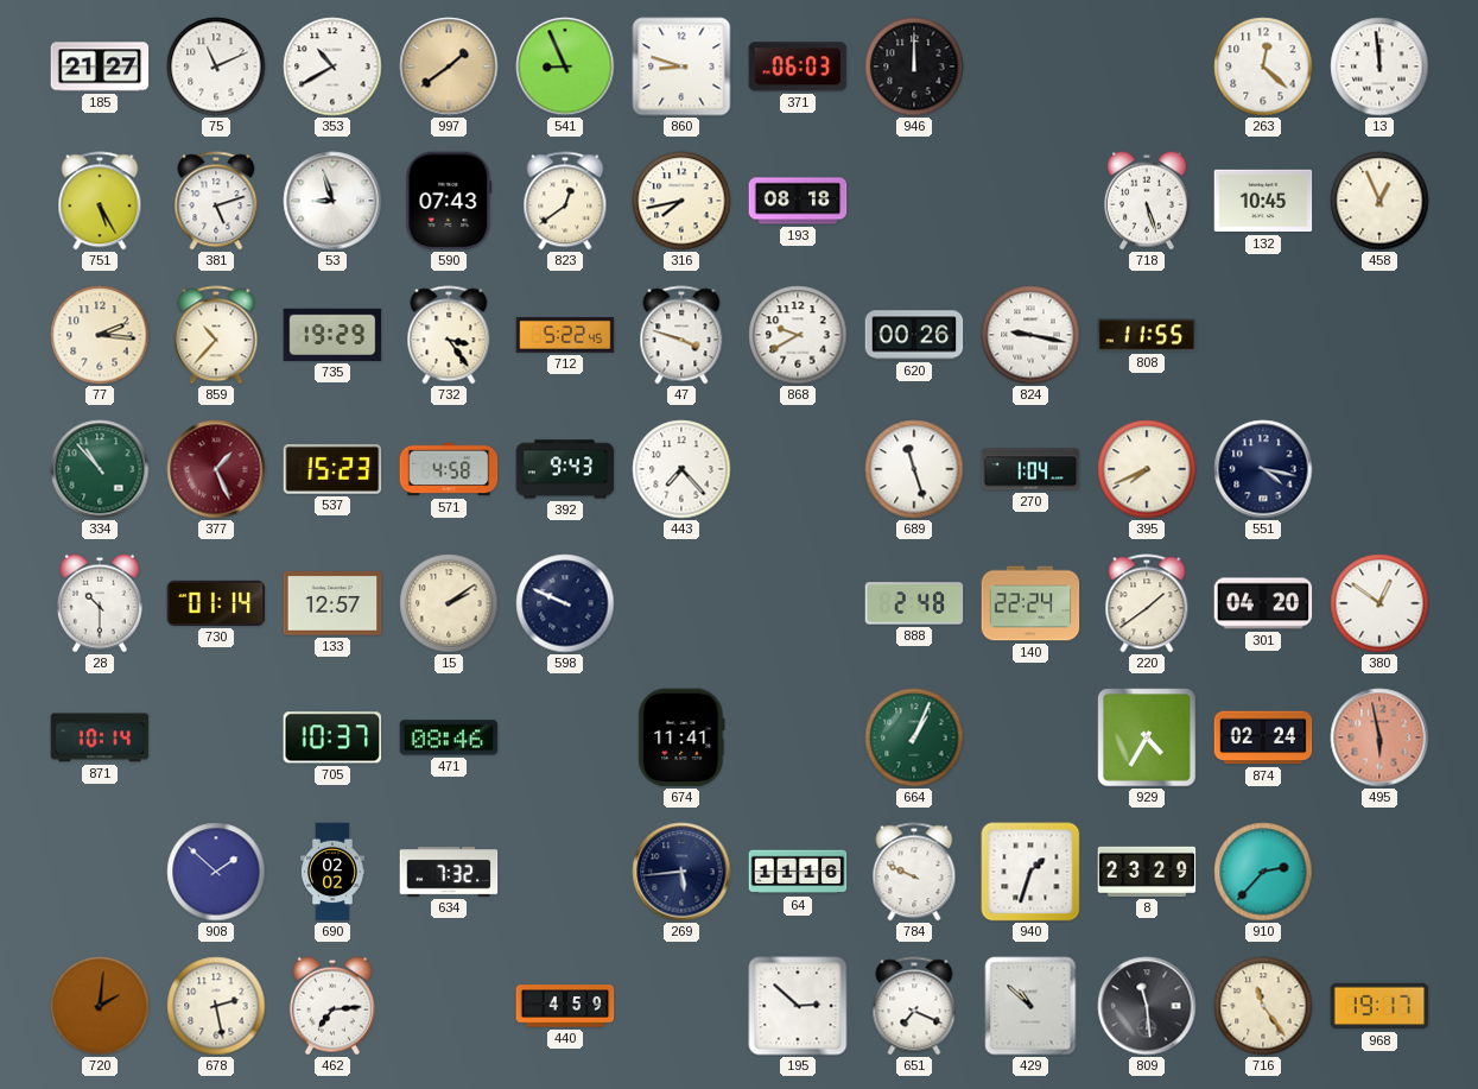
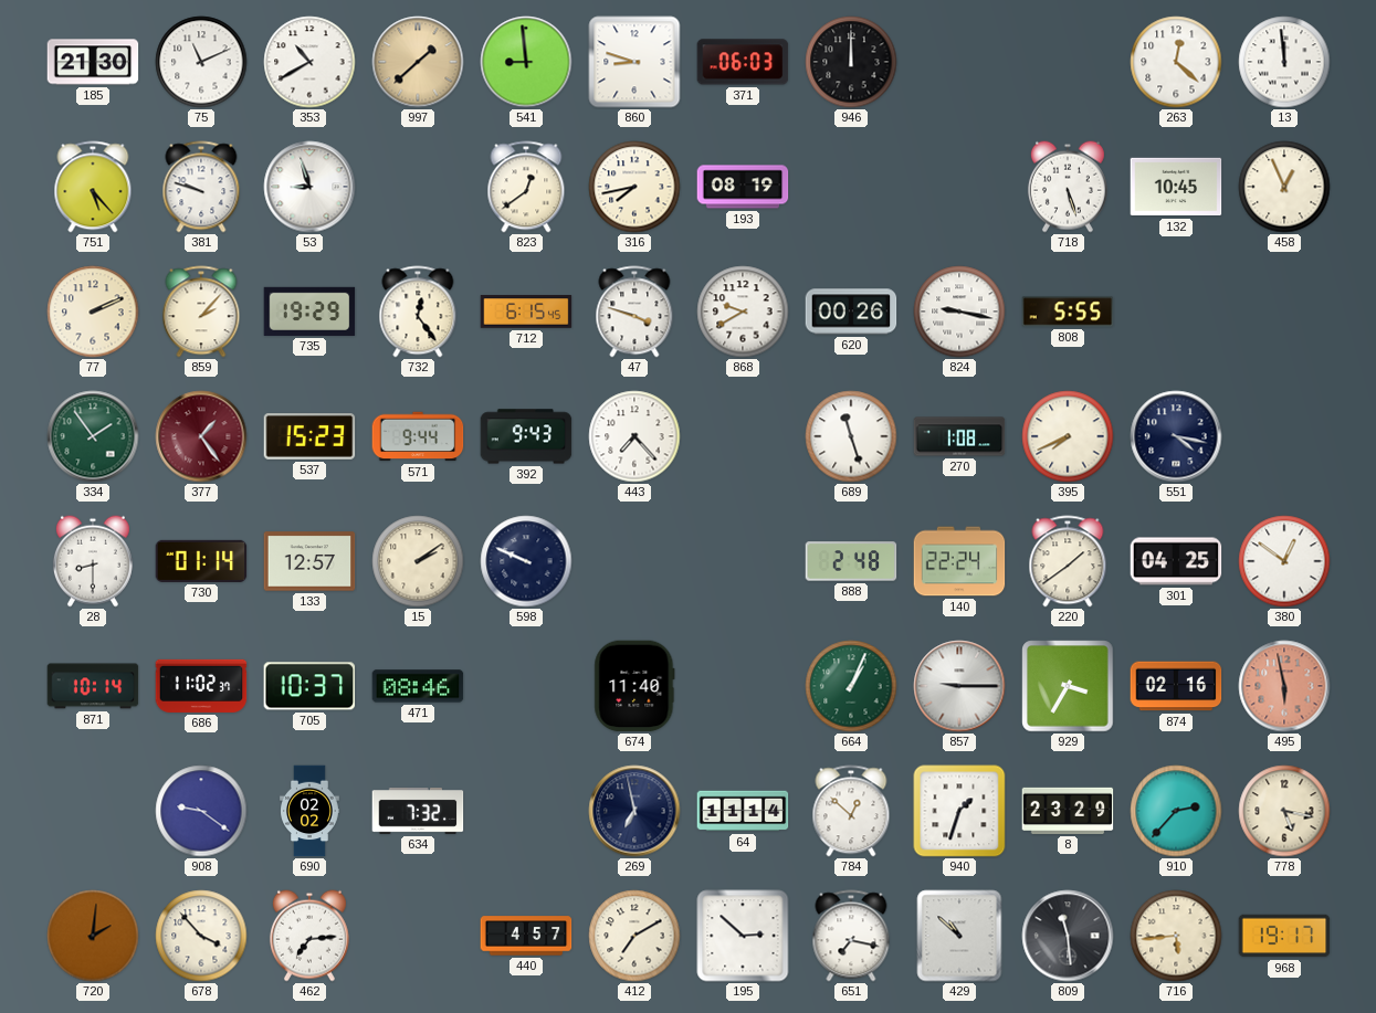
185: 21:27 -> 21:30
997: 1:39 -> 1:38
541: 8:56 -> 8:59
751: 5:25 -> 5:23
381: 5:12 -> 9:48
590: 07:43 -> none
193: 08:18 -> 08:19
77: 2:16 -> 2:11
859: 10:37 -> 2:07
732: 3:24 -> 12:24
712: 5:22 -> 6:15
808: 11:55 -> 5:55
334: 10:53 -> 1:54
377: 1:26 -> 1:24
571: 4:58 -> 9:44
270: 1:04 -> 1:08
28: 10:30 -> 8:30
301: 04:20 -> 04:25
686: none -> 11:02
674: 11:41 -> 11:40
857: none -> 9:15
929: 4:35 -> 3:35
874: 02:24 -> 02:16
908: 1:52 -> 9:21
269: 5:44 -> 6:58
64: 11:16 -> 11:14
784: 9:49 -> 12:52
778: none -> 5:17
678: 2:28 -> 3:53
440: 4:59 -> 4:57
412: none -> 7:10
651: 7:19 -> 7:17
716: 11:24 -> 5:44
